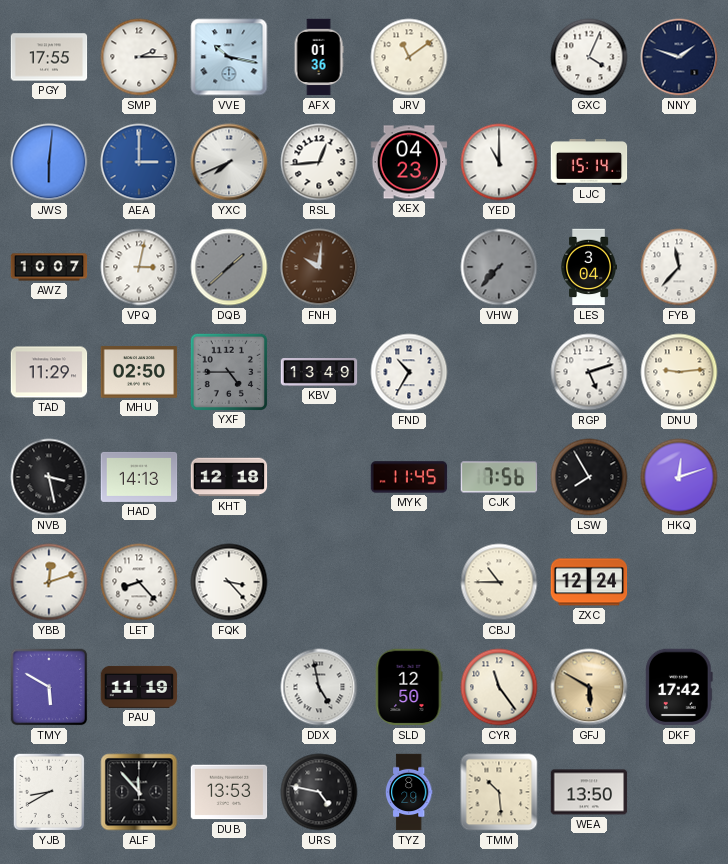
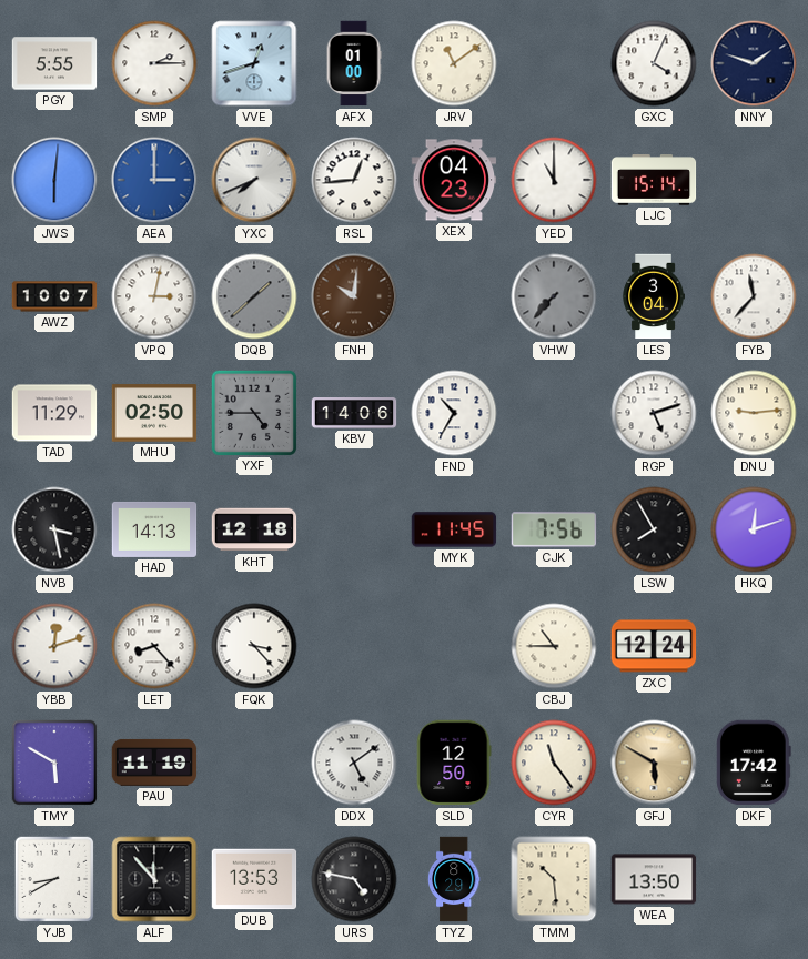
PGY: 17:55 -> 5:55
VVE: 10:17 -> 12:42
AFX: 01:36 -> 01:00
KBV: 13:49 -> 14:06
DDX: 4:58 -> 5:09
